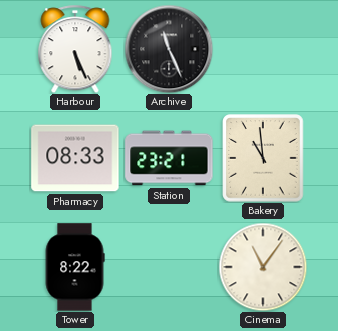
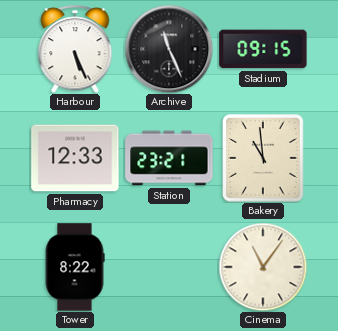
Stadium: none -> 09:15
Pharmacy: 08:33 -> 12:33
